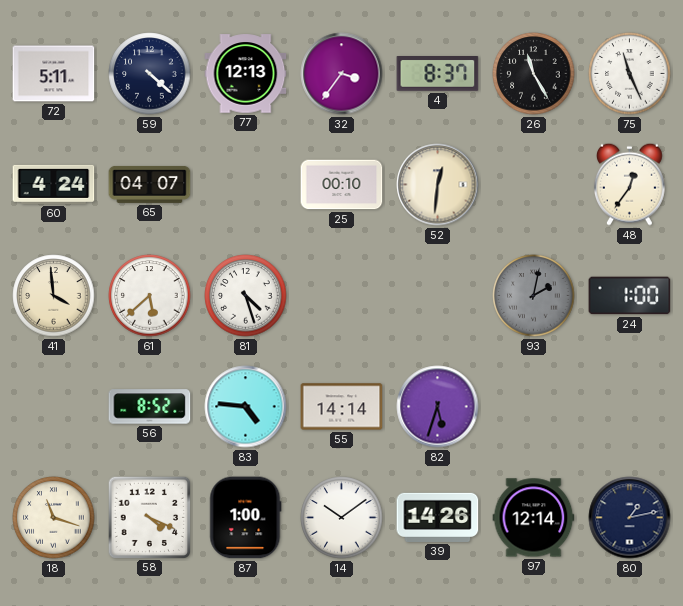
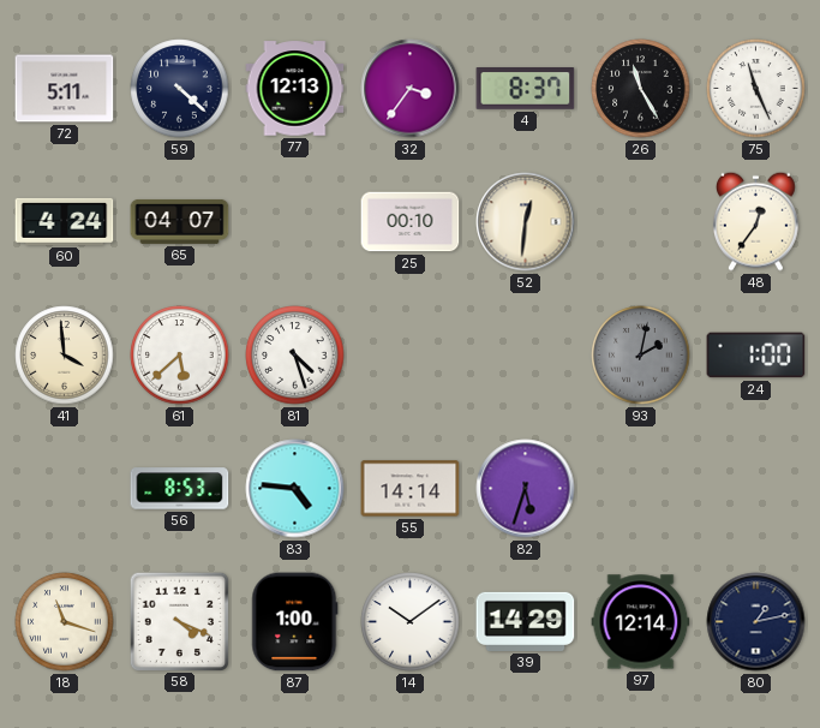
56: 8:52 -> 8:53
39: 14:26 -> 14:29
